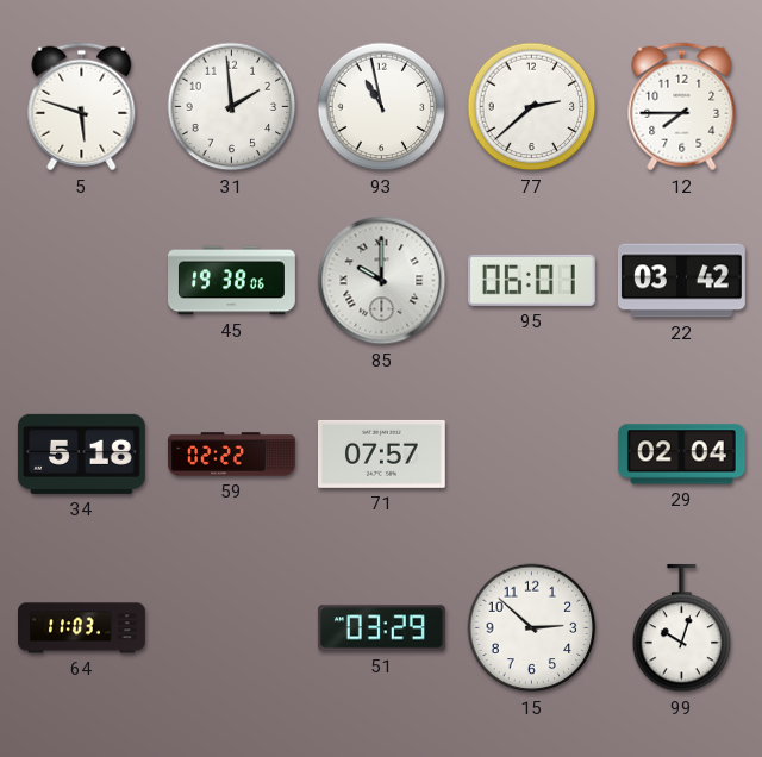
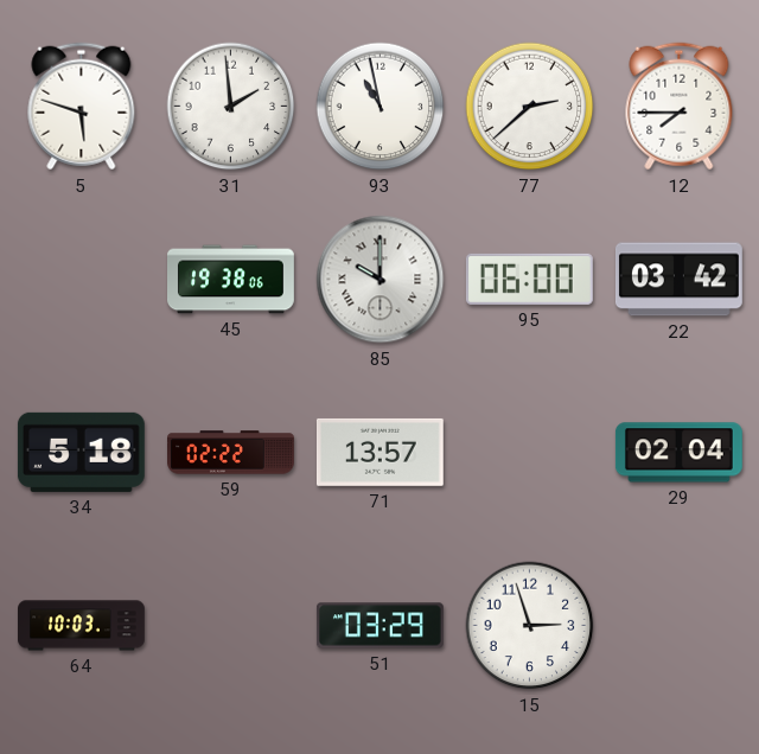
95: 06:01 -> 06:00
71: 07:57 -> 13:57
64: 11:03 -> 10:03
15: 2:52 -> 2:57
99: 10:03 -> none
